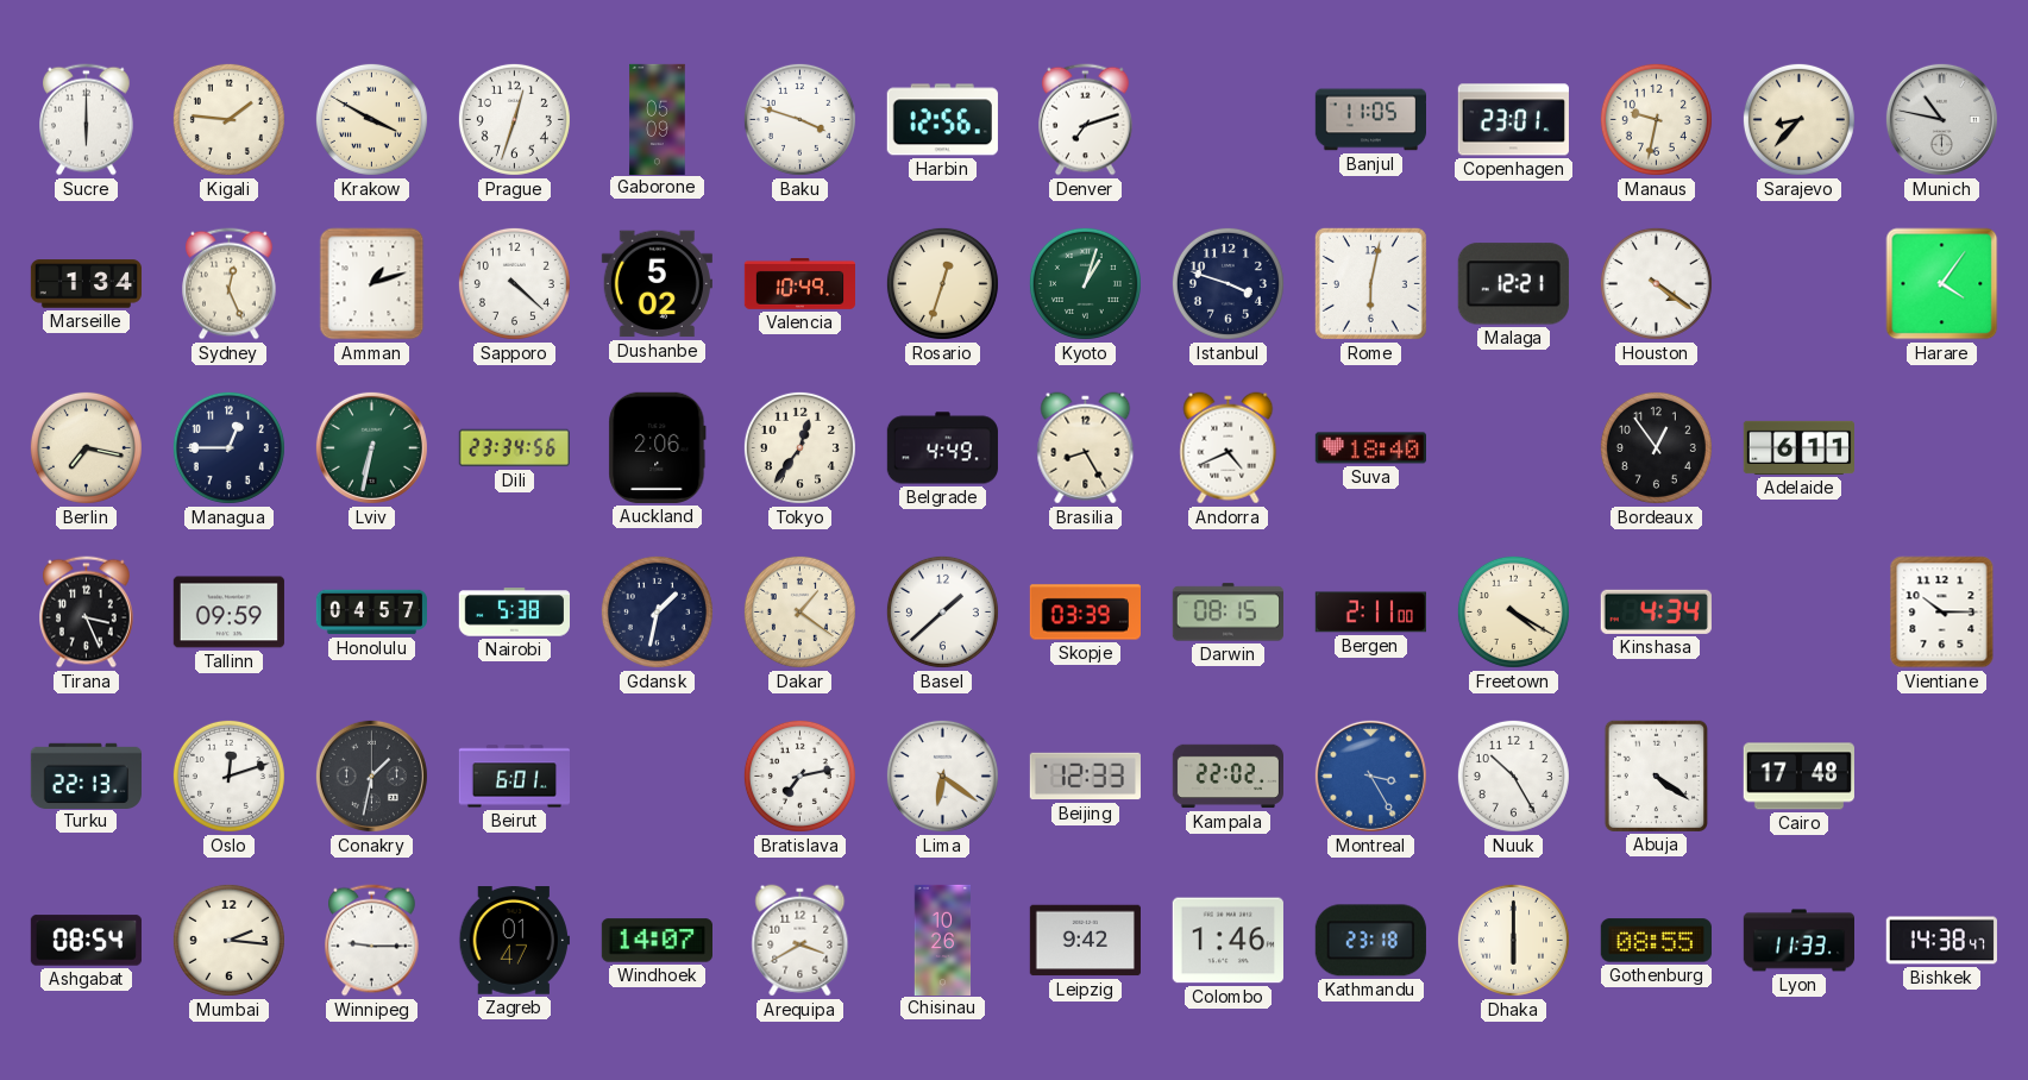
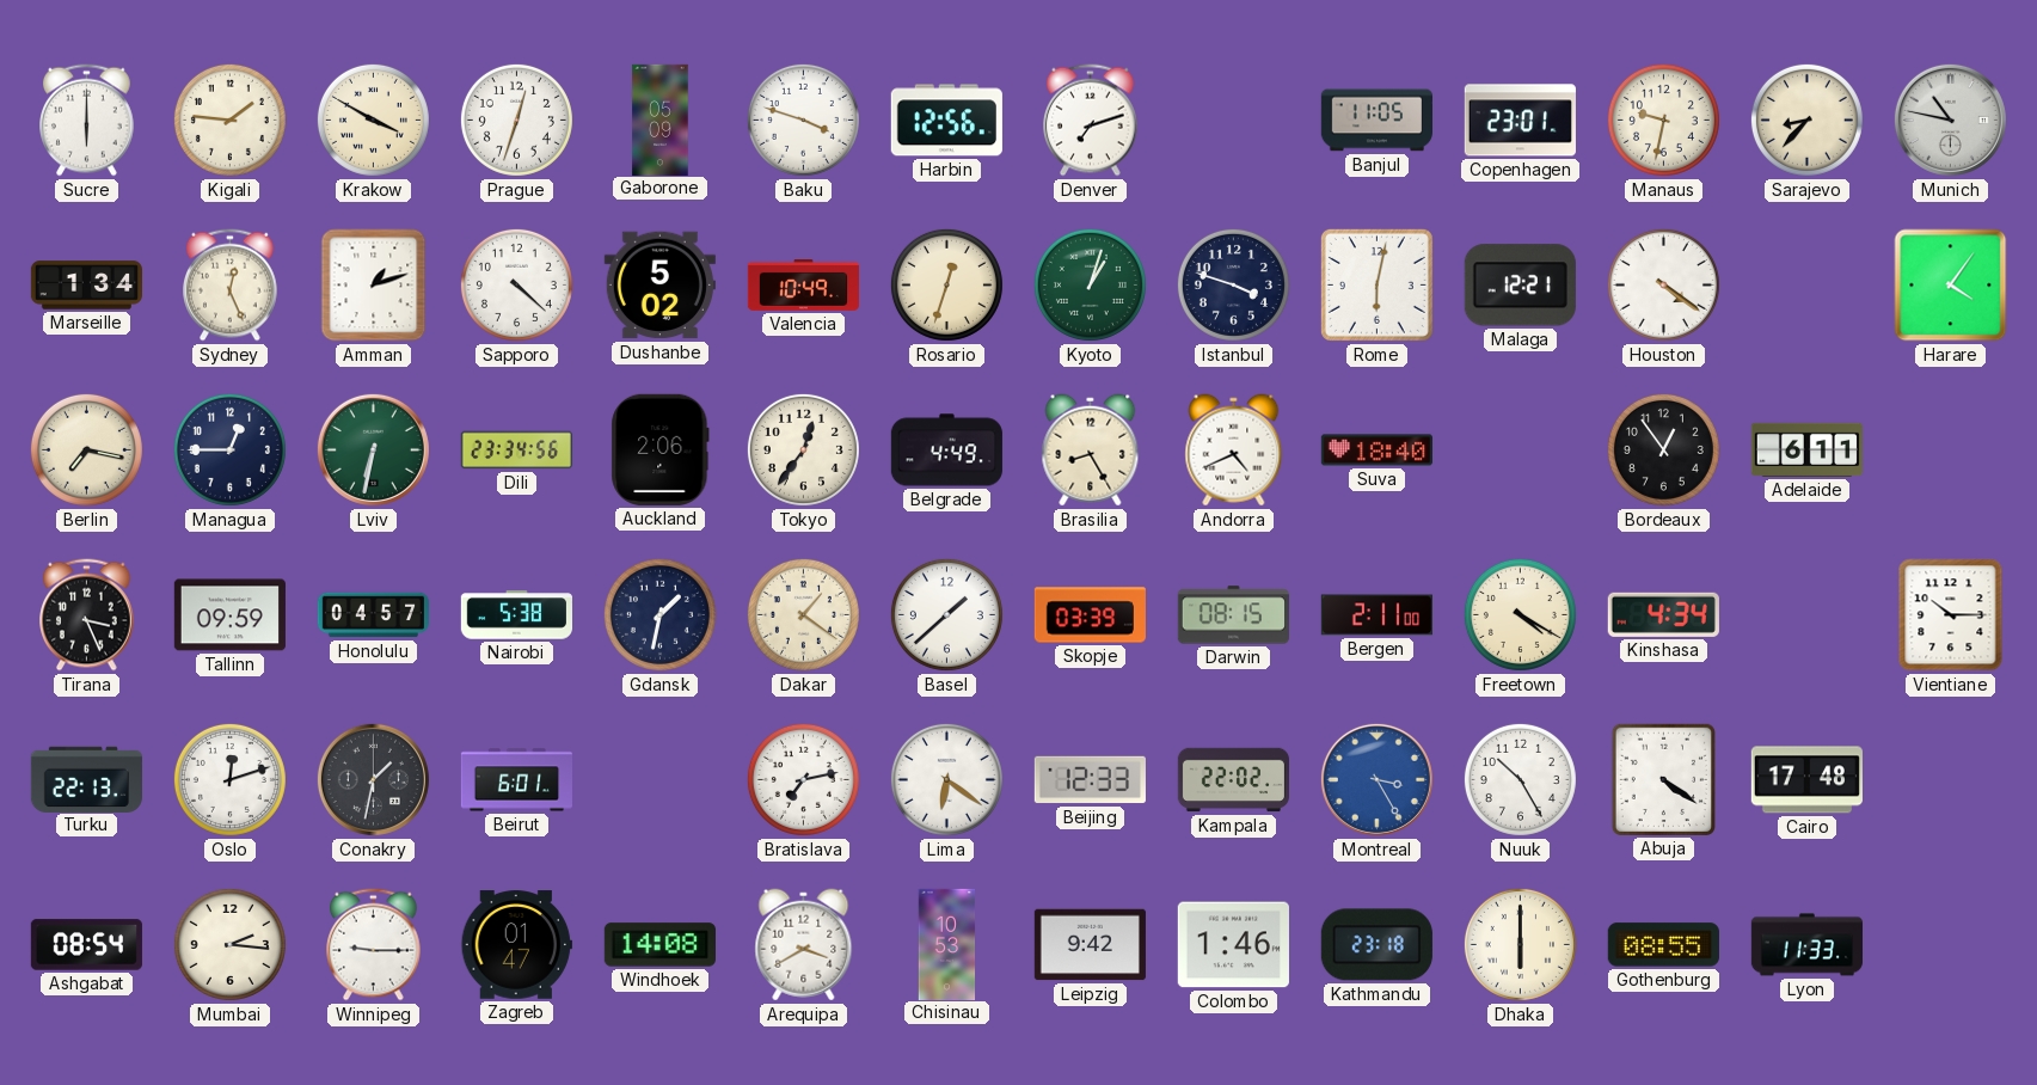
Windhoek: 14:07 -> 14:08
Chisinau: 10:26 -> 10:53
Bishkek: 14:38 -> none
